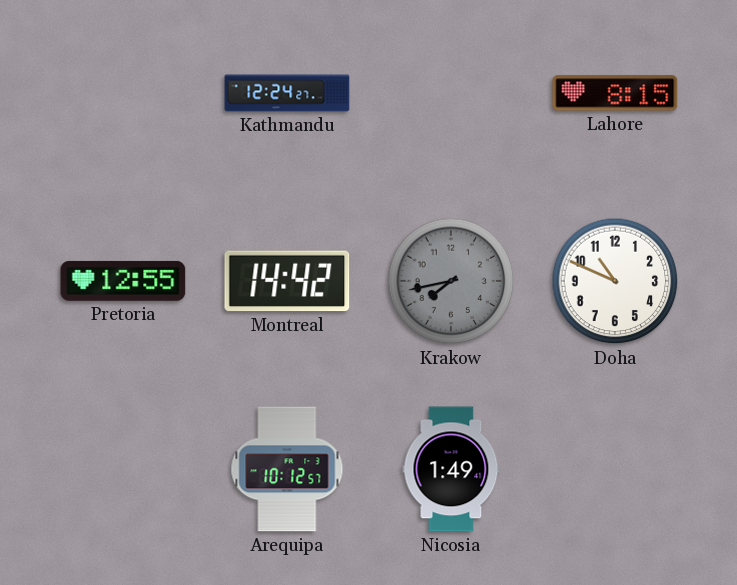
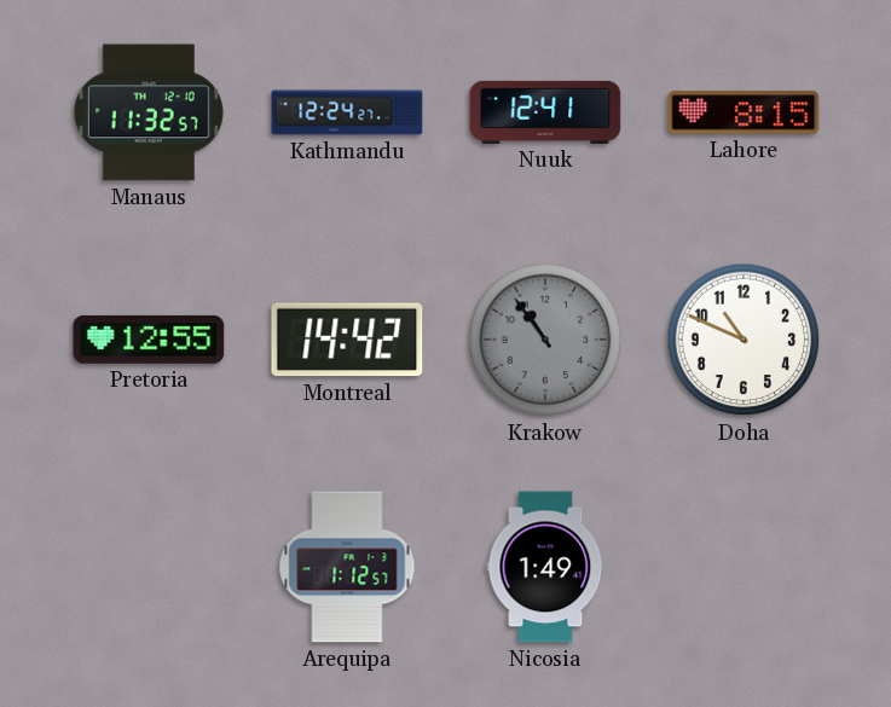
Manaus: none -> 11:32
Nuuk: none -> 12:41
Krakow: 7:43 -> 10:54
Arequipa: 10:12 -> 1:12
